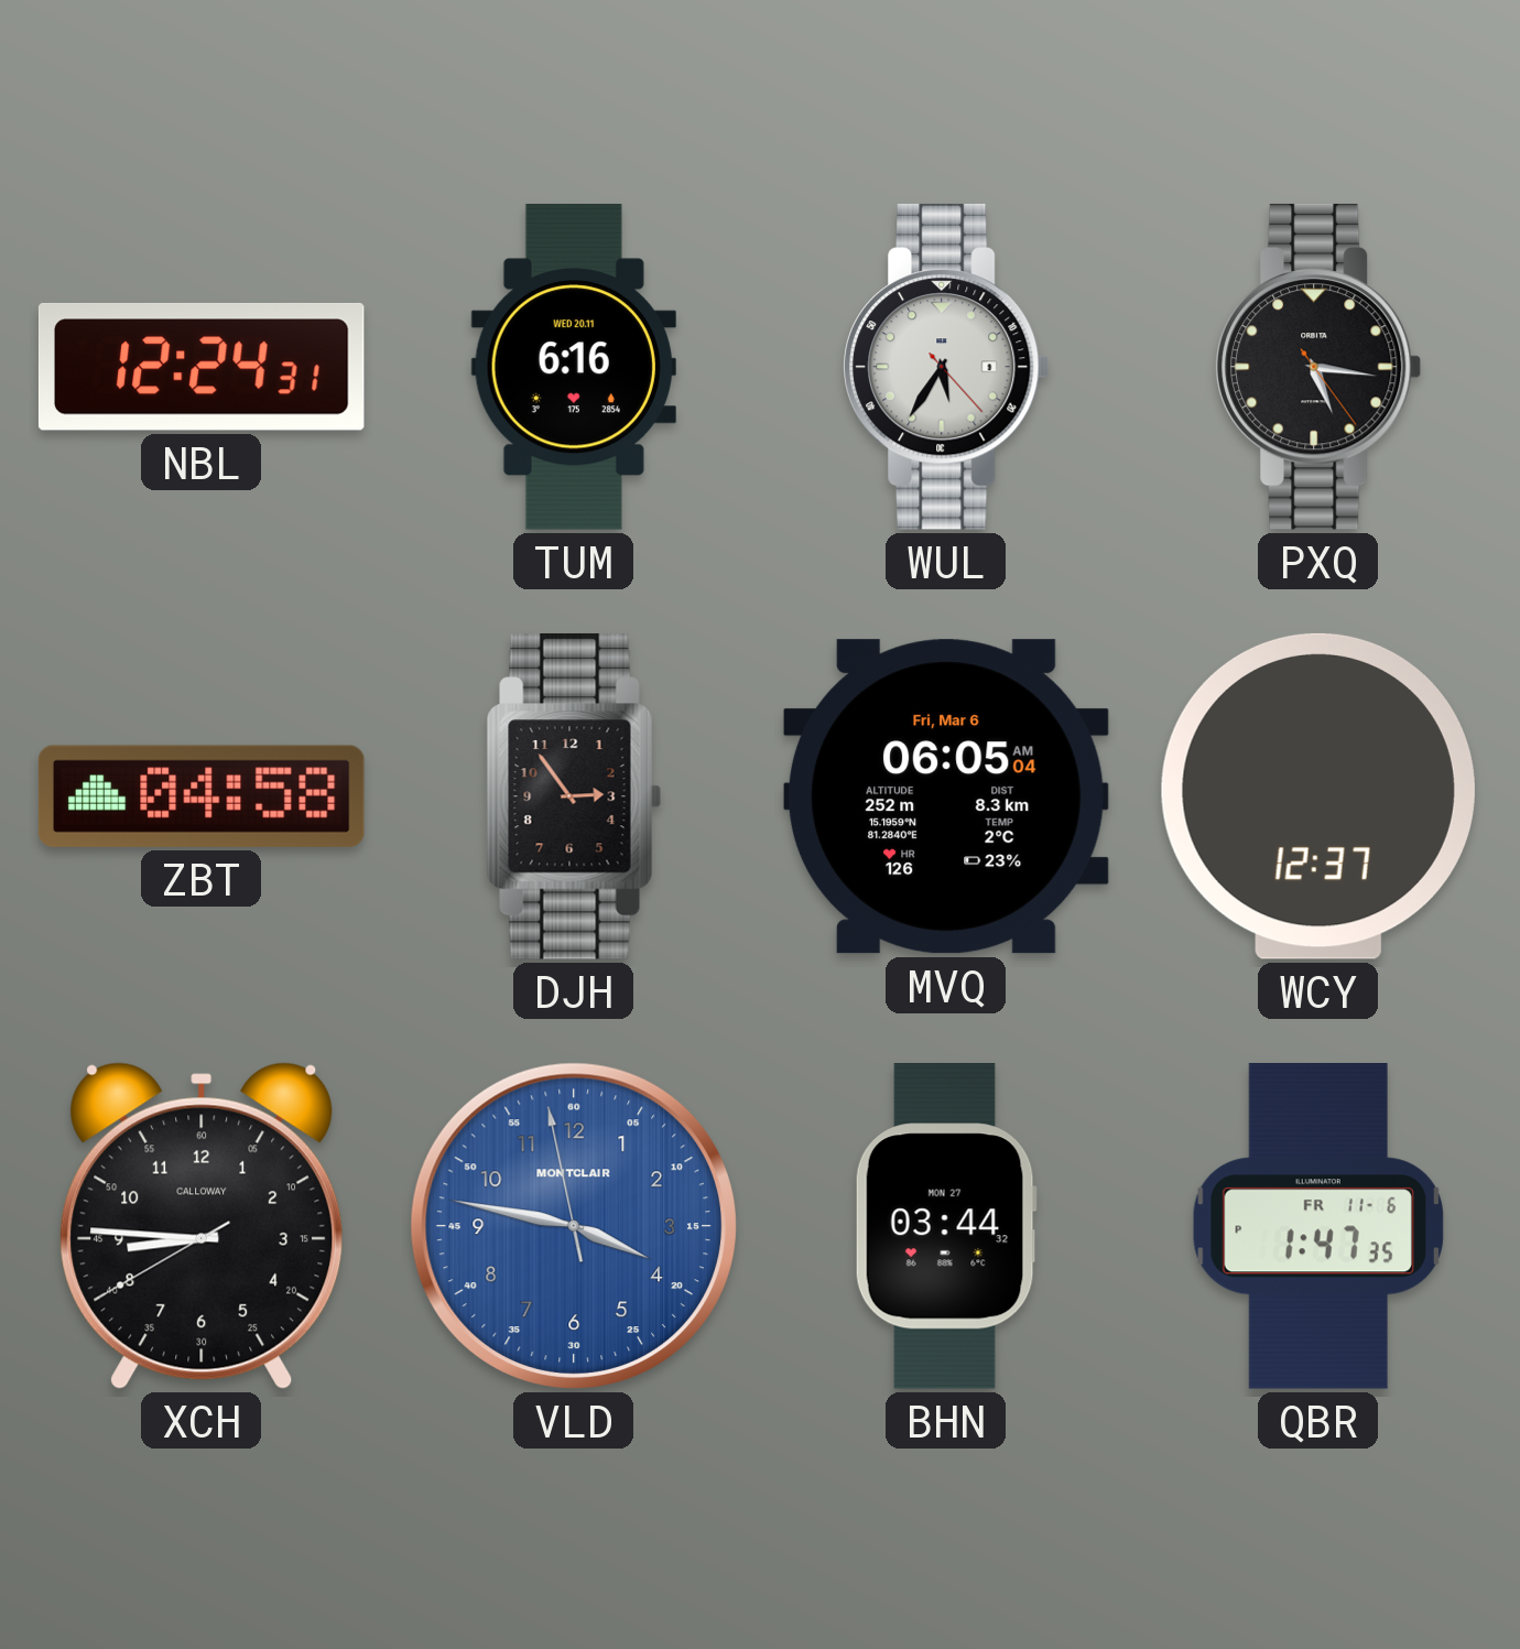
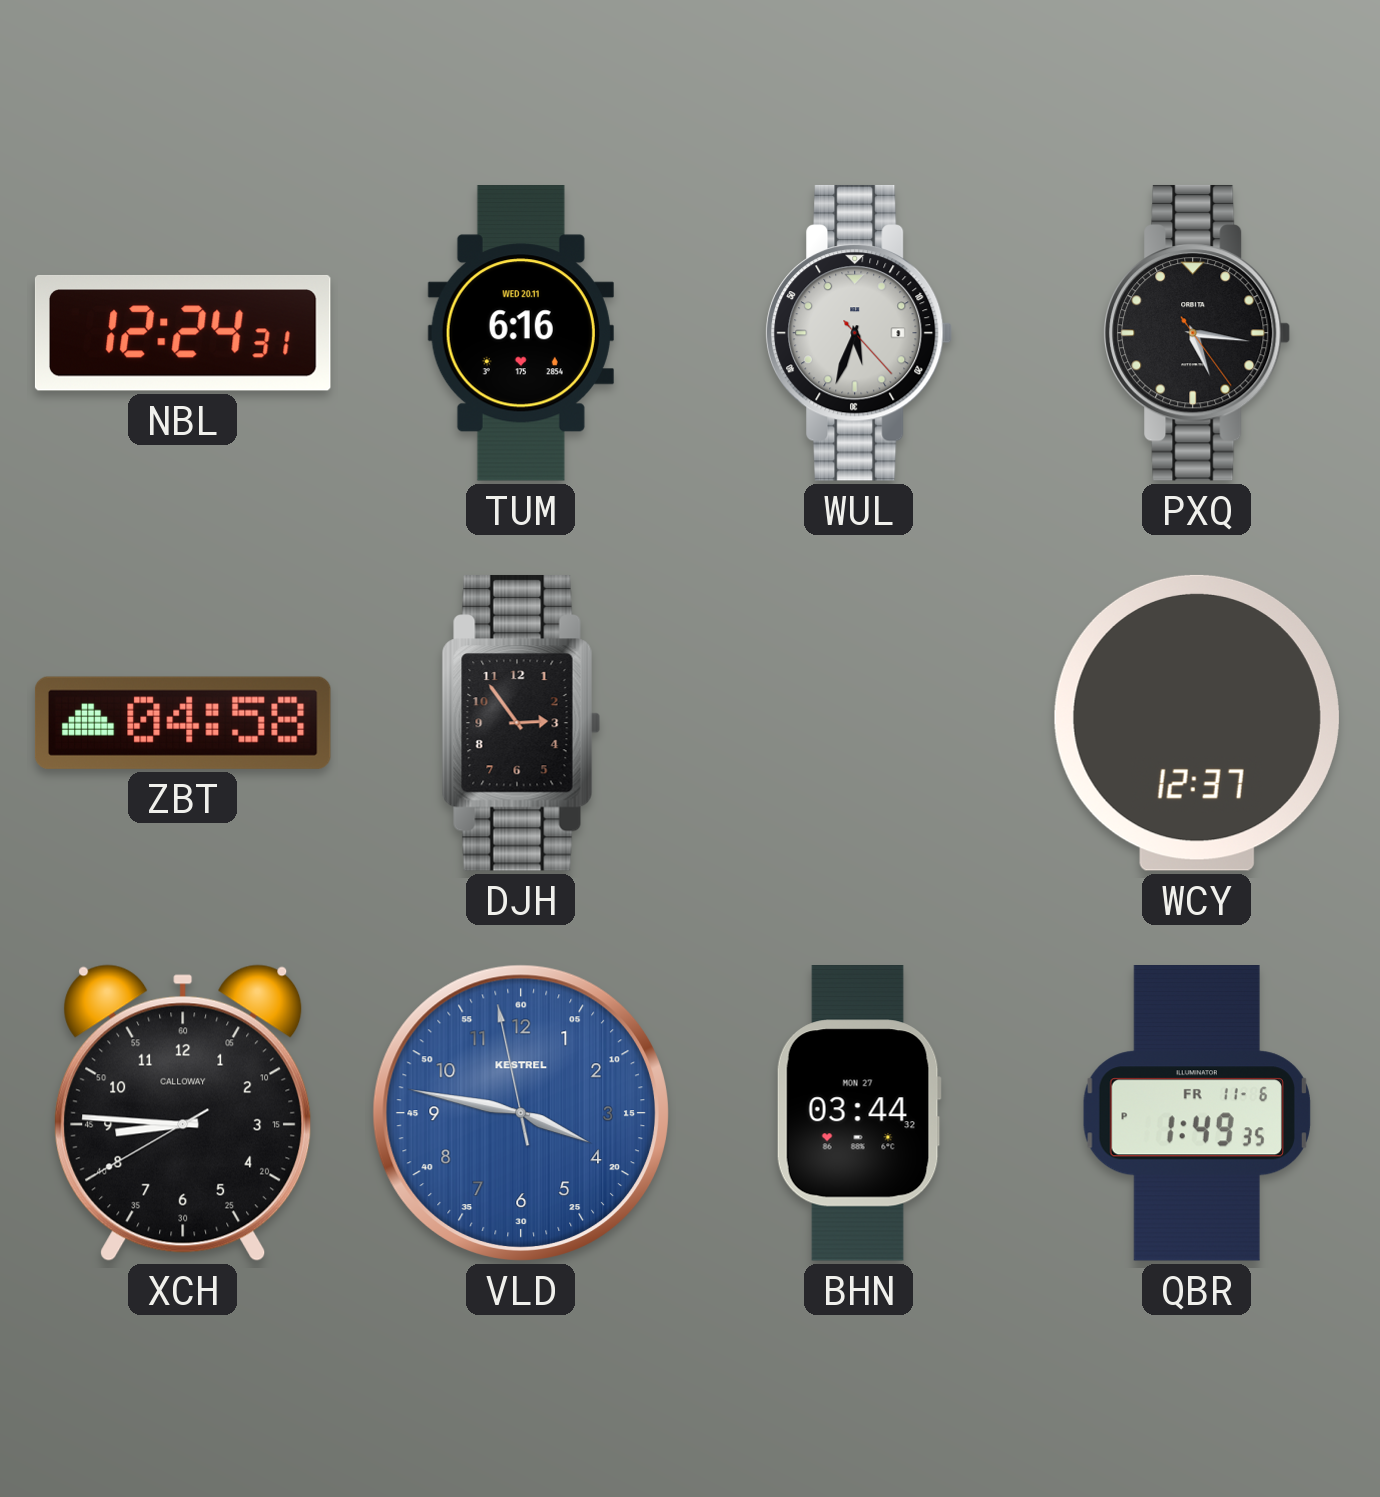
WUL: 5:35 -> 5:33
MVQ: 06:05 -> none
VLD brand: MONTCLAIR -> KESTREL
QBR: 1:47 -> 1:49
